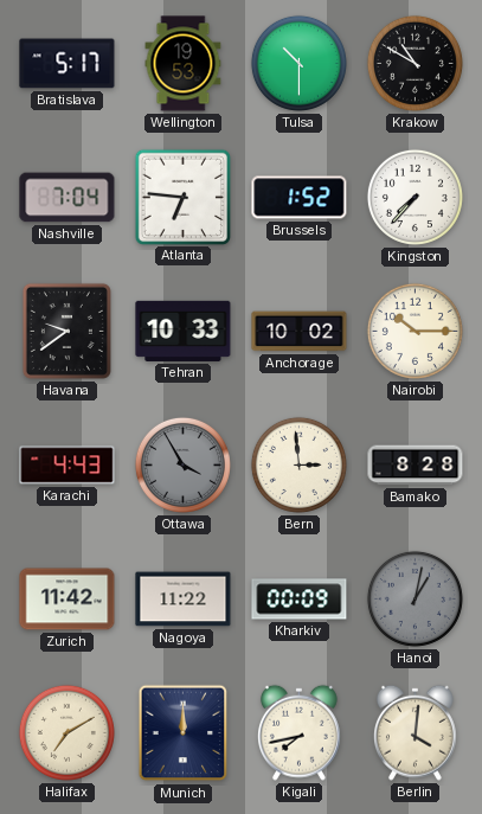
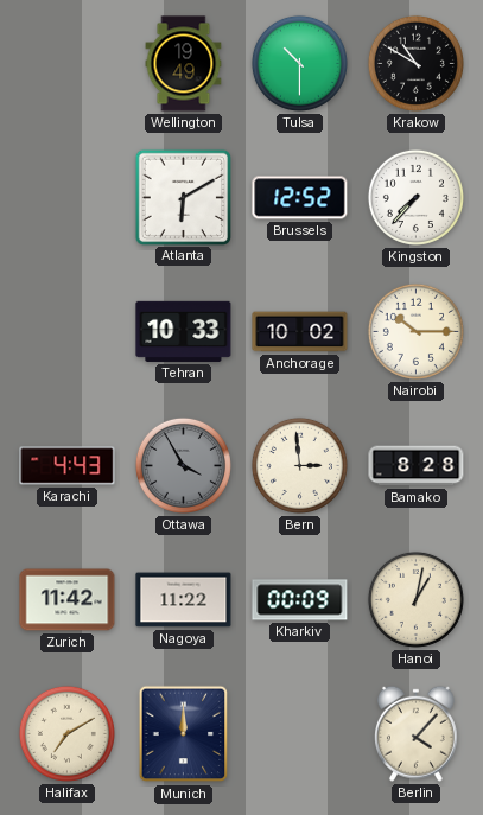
Bratislava: 5:17 -> none
Wellington: 19:53 -> 19:49
Nashville: 7:04 -> none
Atlanta: 6:46 -> 6:10
Brussels: 1:52 -> 12:52
Havana: 9:39 -> none
Hanoi dial: grey -> cream
Kigali: 7:43 -> none
Berlin: 4:01 -> 4:07
